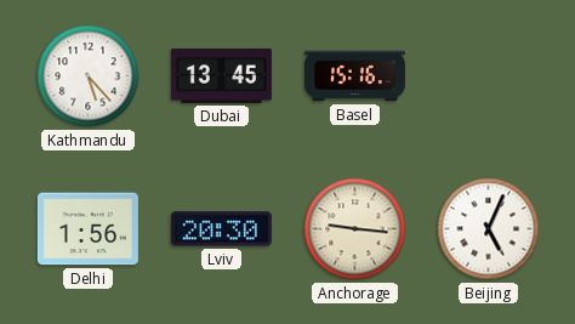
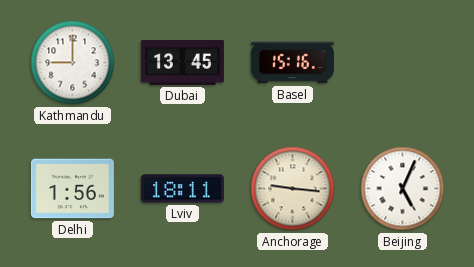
Kathmandu: 5:23 -> 9:00
Lviv: 20:30 -> 18:11
